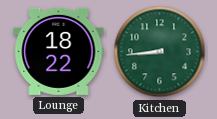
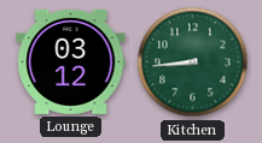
Lounge: 18:22 -> 03:12
